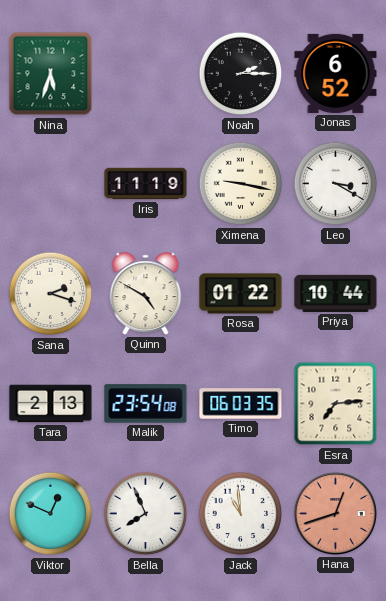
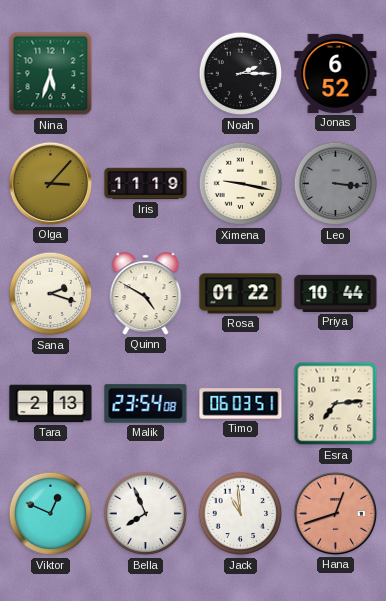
Olga: none -> 3:07
Leo: 3:20 -> 3:16
Leo dial: white -> grey
Timo: 06:03:35 -> 06:03:51
